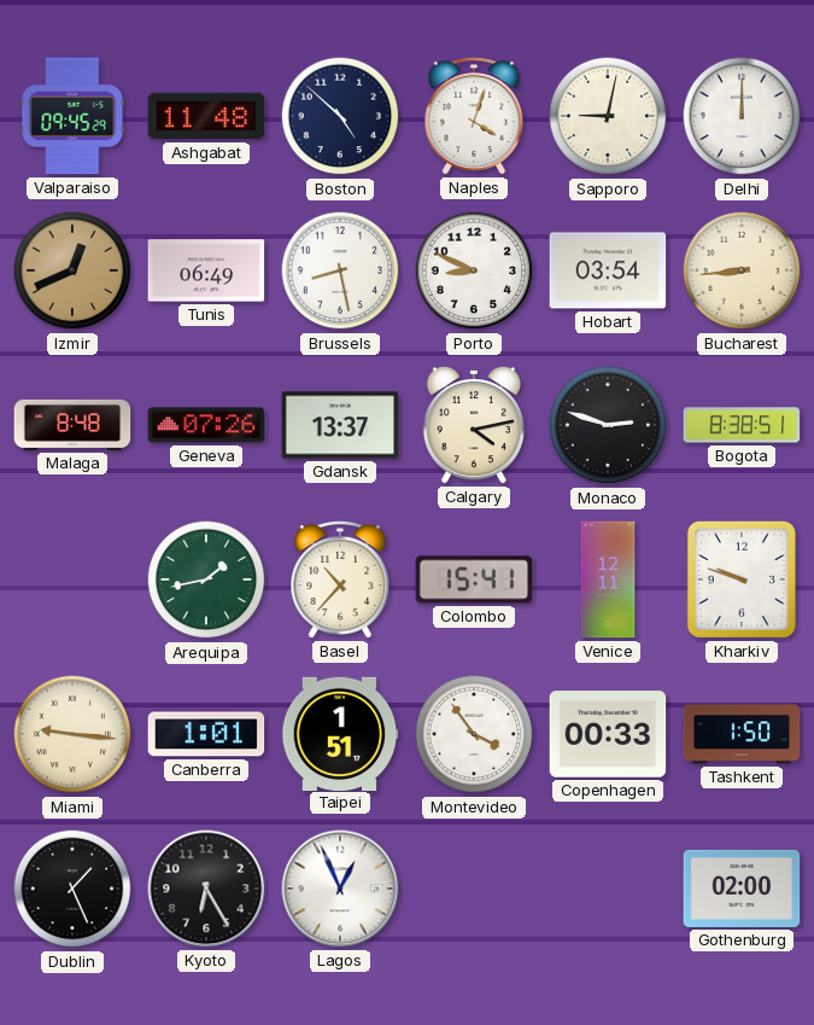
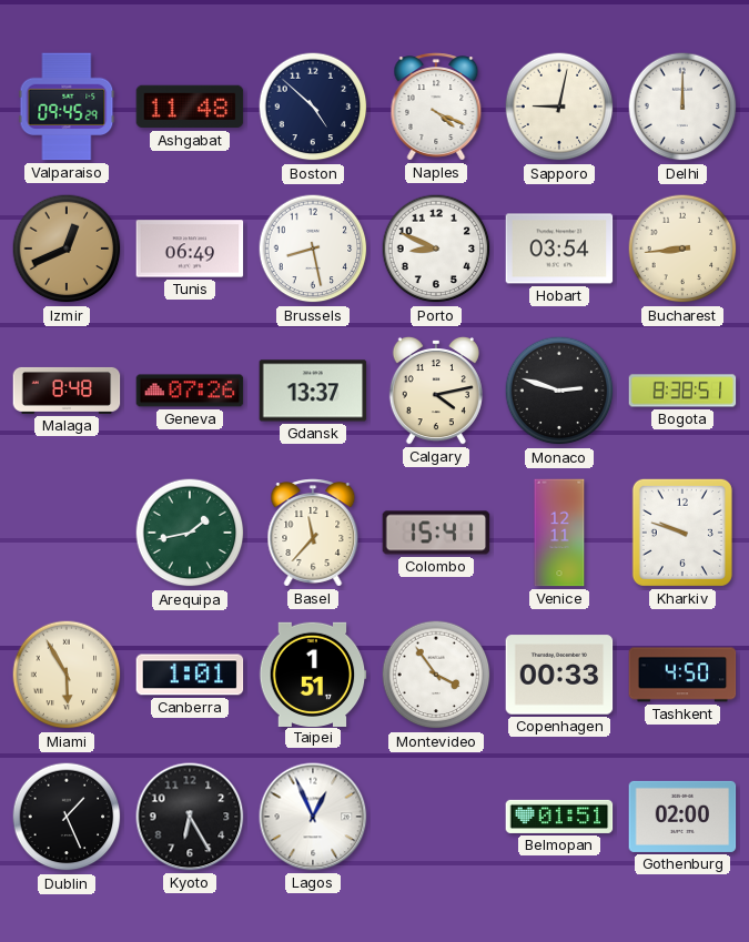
Naples: 4:03 -> 4:19
Basel: 10:37 -> 11:37
Miami: 9:16 -> 5:55
Tashkent: 1:50 -> 4:50
Belmopan: none -> 01:51
